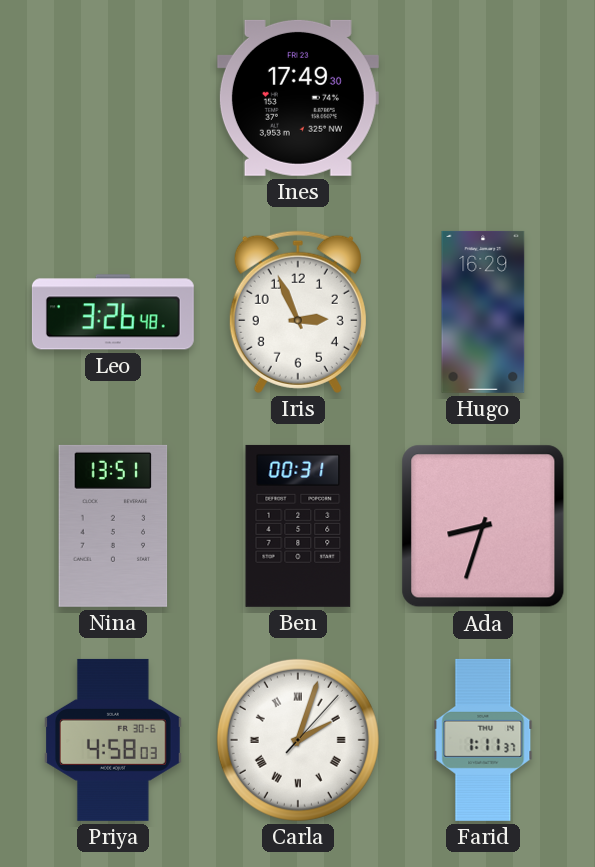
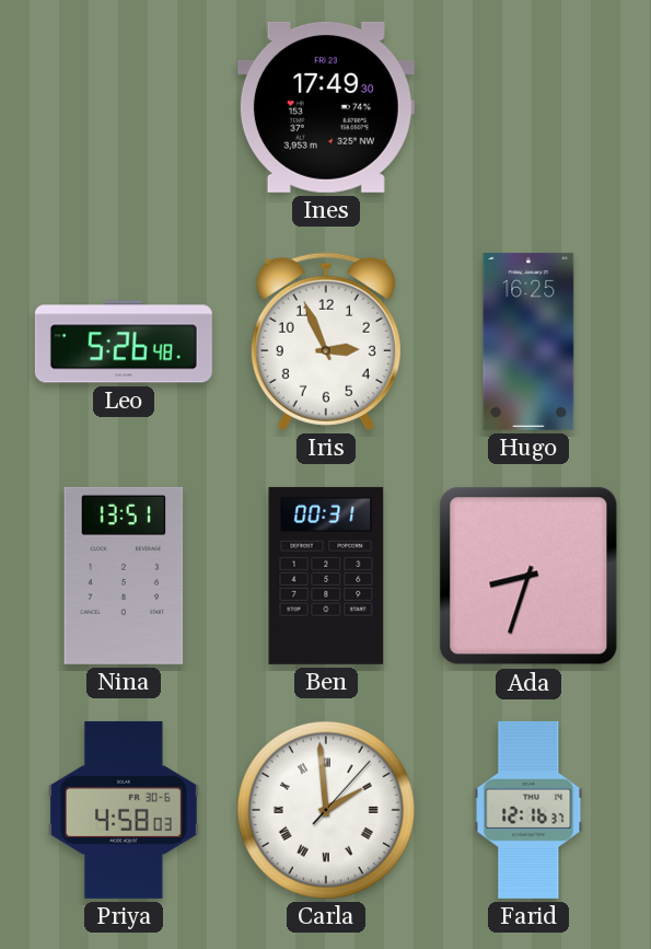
Leo: 3:26 -> 5:26
Hugo: 16:29 -> 16:25
Carla: 2:03 -> 1:59
Farid: 1:11 -> 12:16
